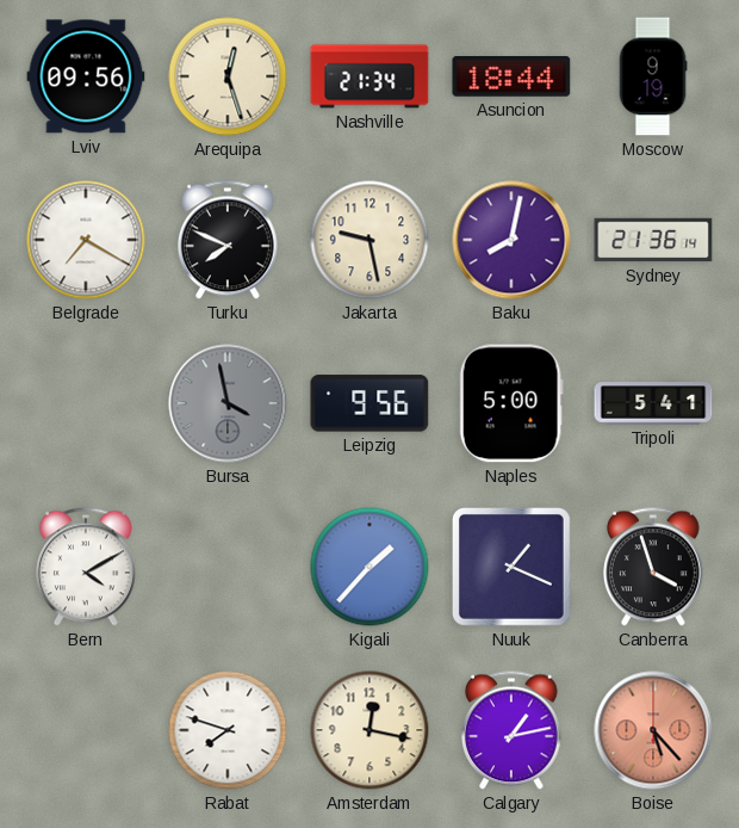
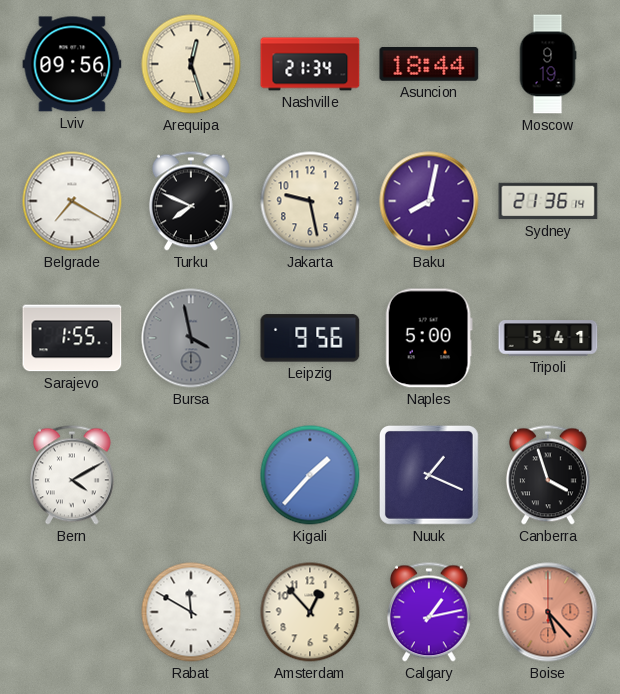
Sarajevo: none -> 1:55
Rabat: 7:48 -> 11:50
Amsterdam: 12:17 -> 12:53
